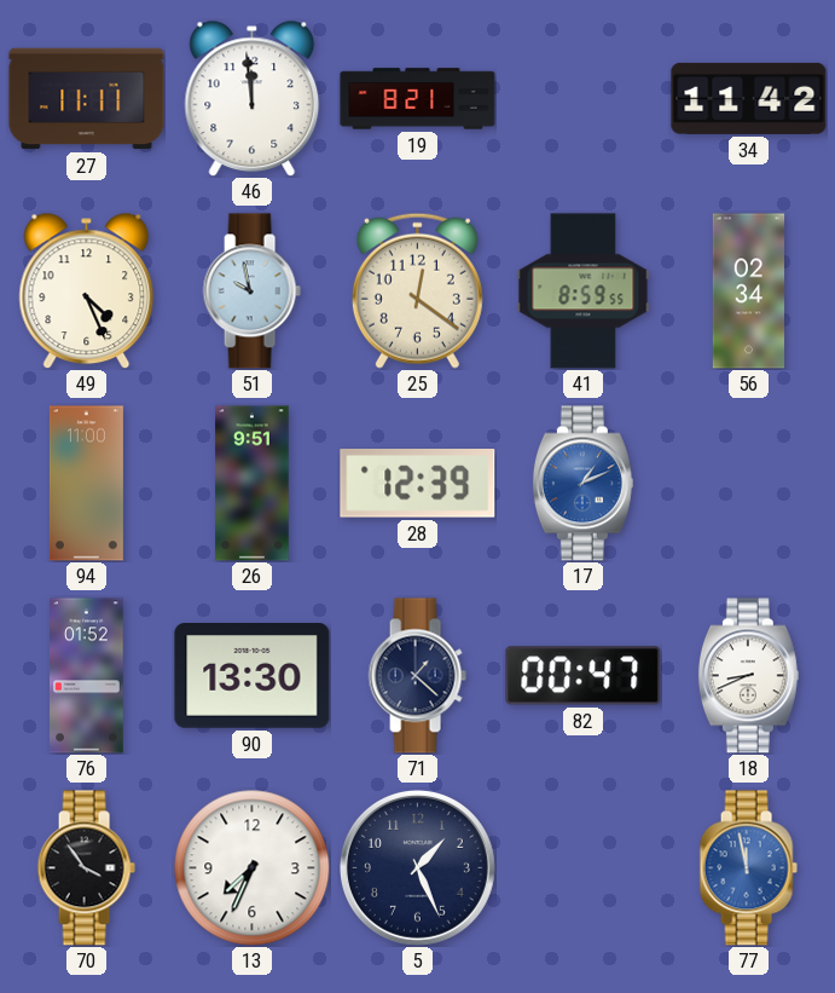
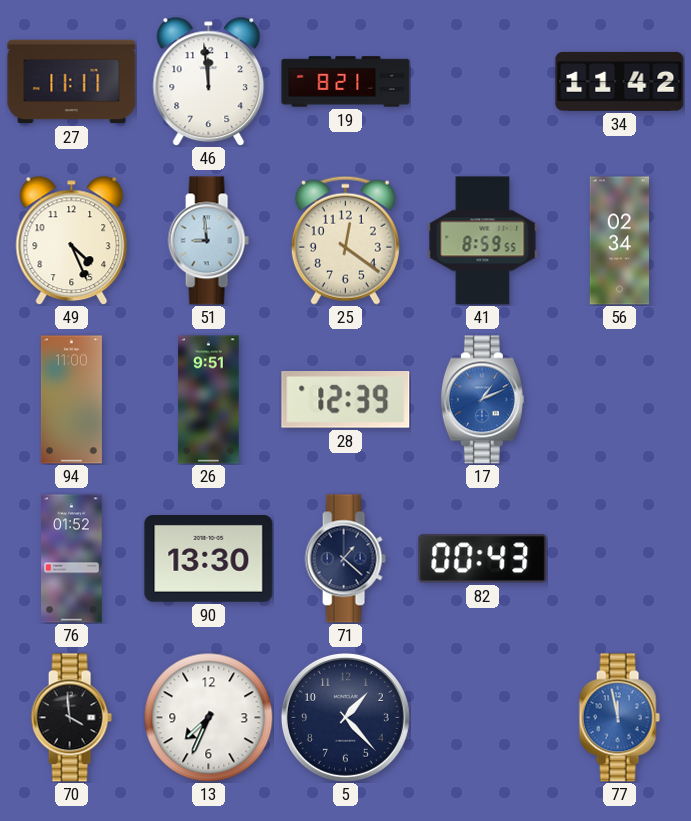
51: 9:58 -> 8:59
82: 00:47 -> 00:43
18: 8:41 -> none
70: 3:54 -> 3:59
5: 1:26 -> 1:23
